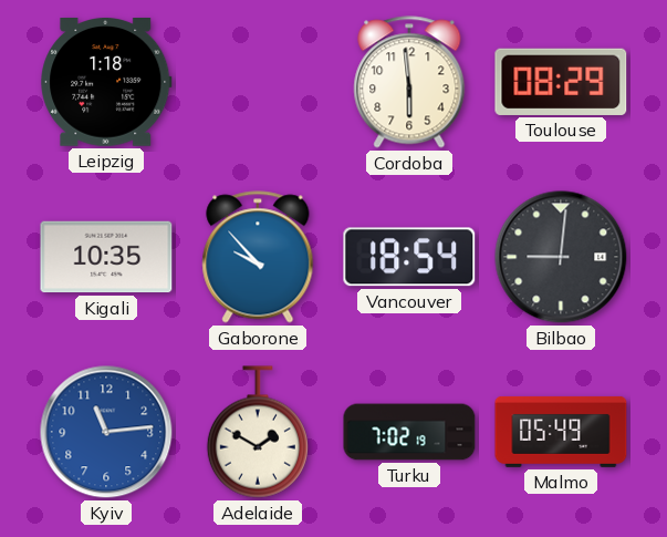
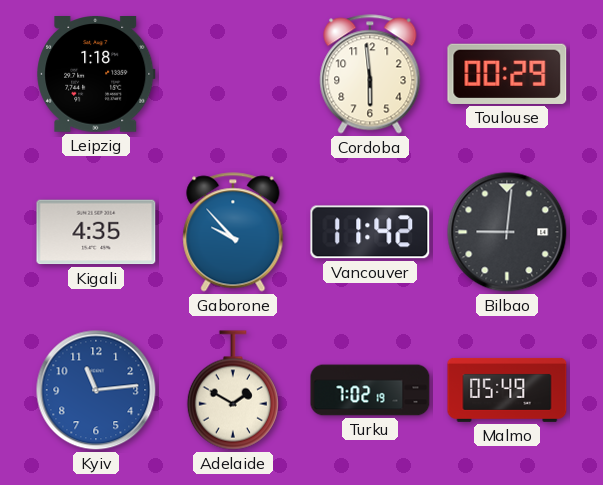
Toulouse: 08:29 -> 00:29
Kigali: 10:35 -> 4:35
Vancouver: 18:54 -> 11:42
